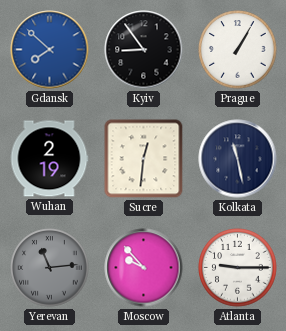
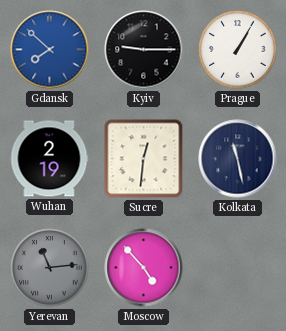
Kyiv: 8:54 -> 9:15
Moscow: 9:53 -> 4:53
Atlanta: 9:15 -> none
